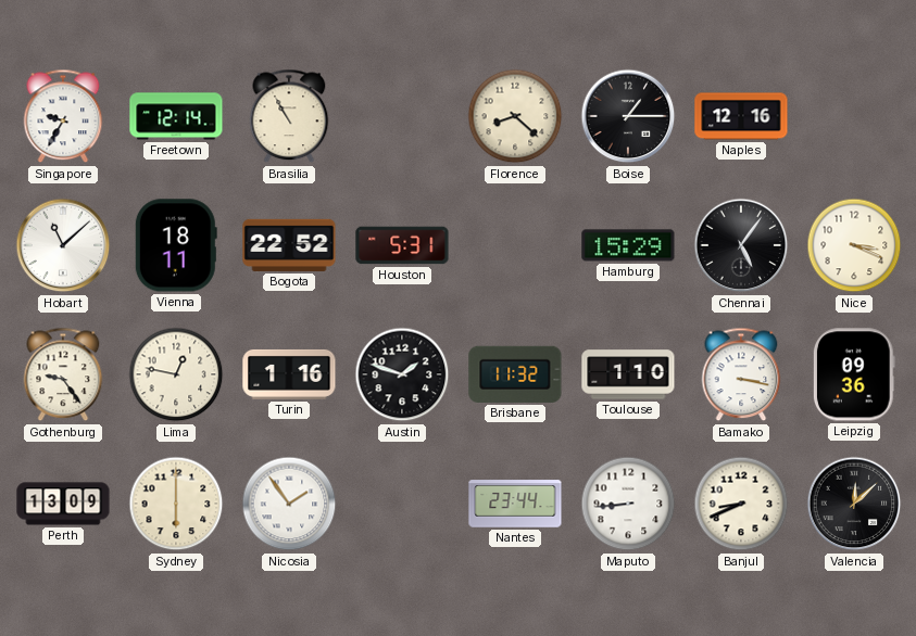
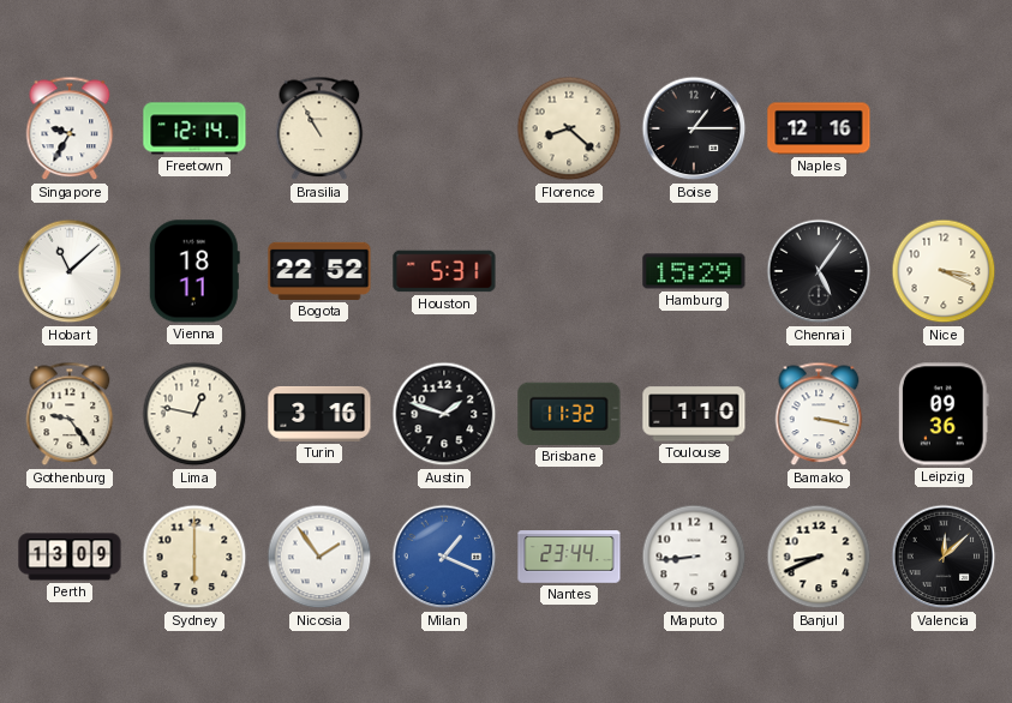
Turin: 1:16 -> 3:16
Milan: none -> 1:19
